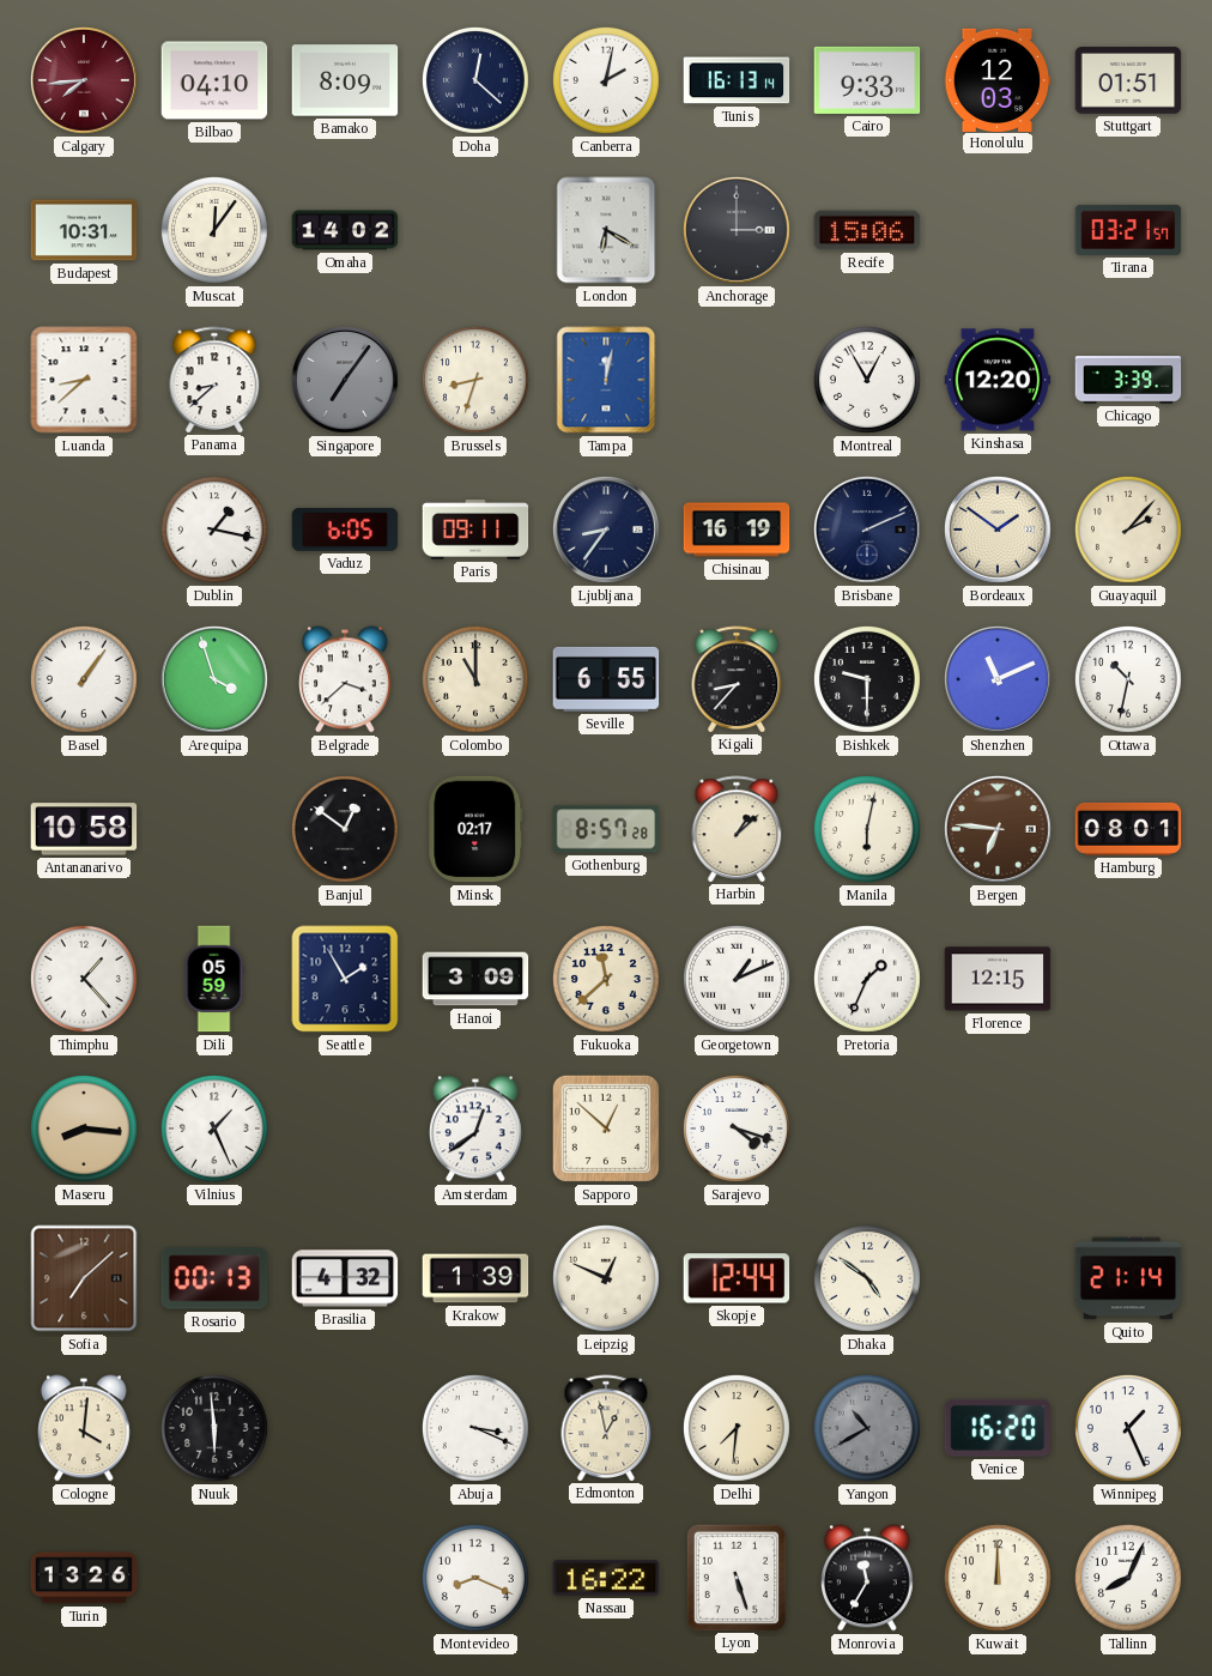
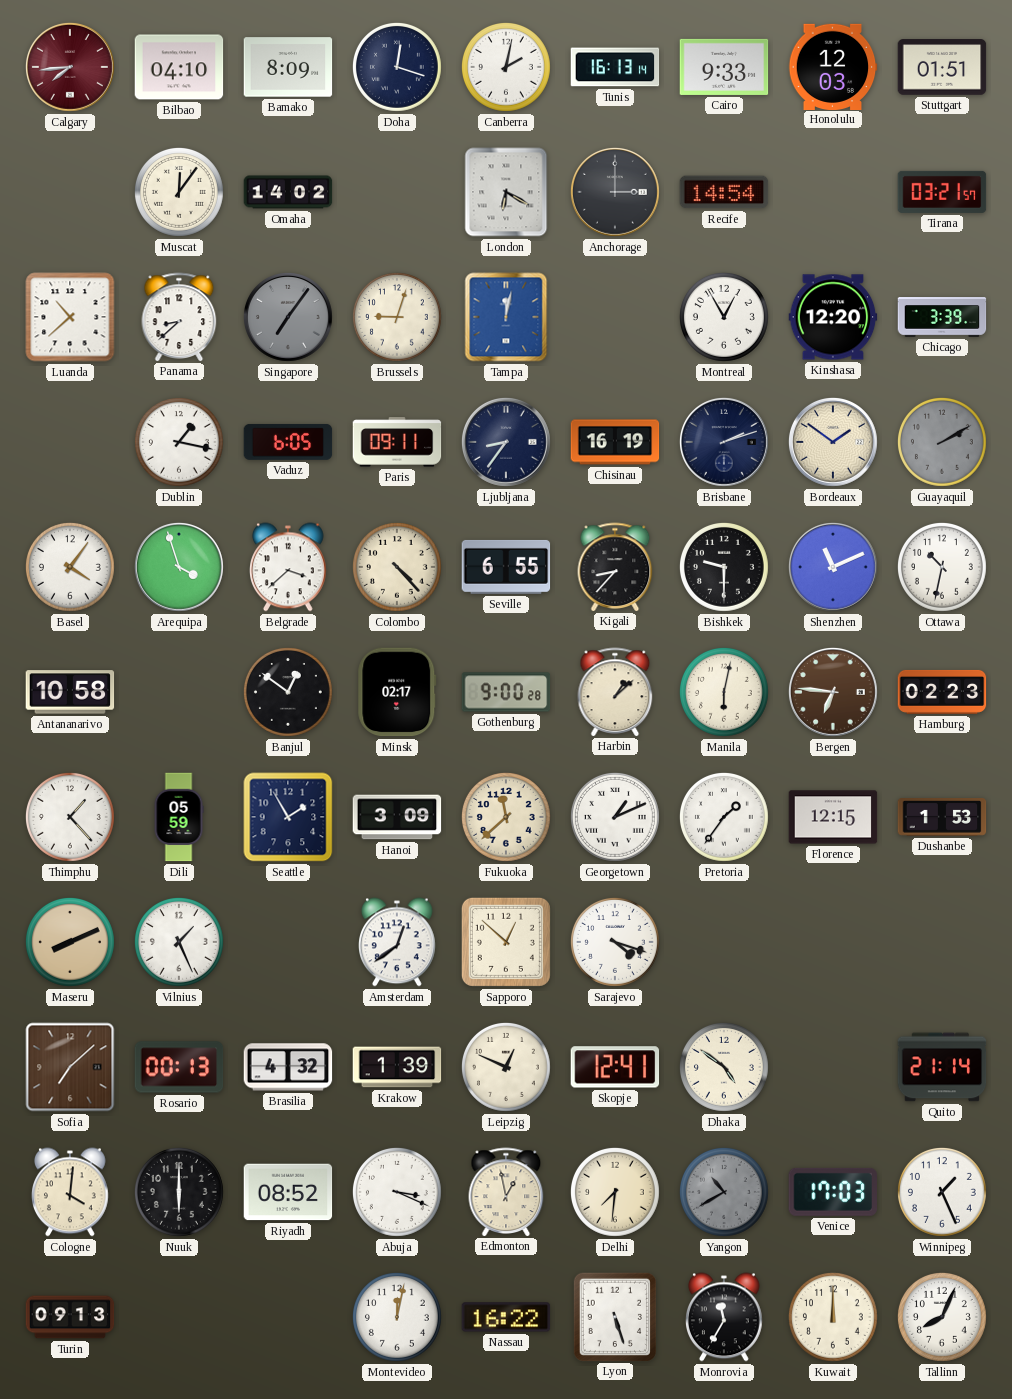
Doha: 12:22 -> 12:18
Budapest: 10:31 -> none
Recife: 15:06 -> 14:54
Luanda: 8:38 -> 10:38
Brussels: 8:33 -> 9:03
Brisbane: 2:11 -> 2:12
Guayaquil: 2:07 -> 2:10
Guayaquil dial: cream -> grey
Basel: 1:06 -> 4:06
Colombo: 11:00 -> 4:23
Gothenburg: 8:57 -> 9:00
Hamburg: 08:01 -> 02:23
Pretoria: 1:34 -> 1:36
Dushanbe: none -> 1:53
Maseru: 8:16 -> 8:11
Skopje: 12:44 -> 12:41
Nuuk: 5:59 -> 6:00
Riyadh: none -> 08:52
Venice: 16:20 -> 17:03
Turin: 13:26 -> 09:13
Montevideo: 8:19 -> 12:02
